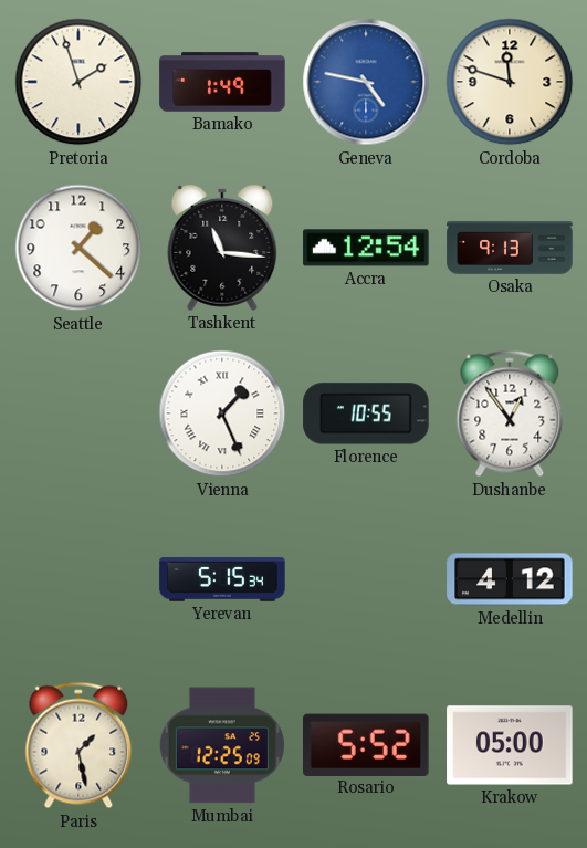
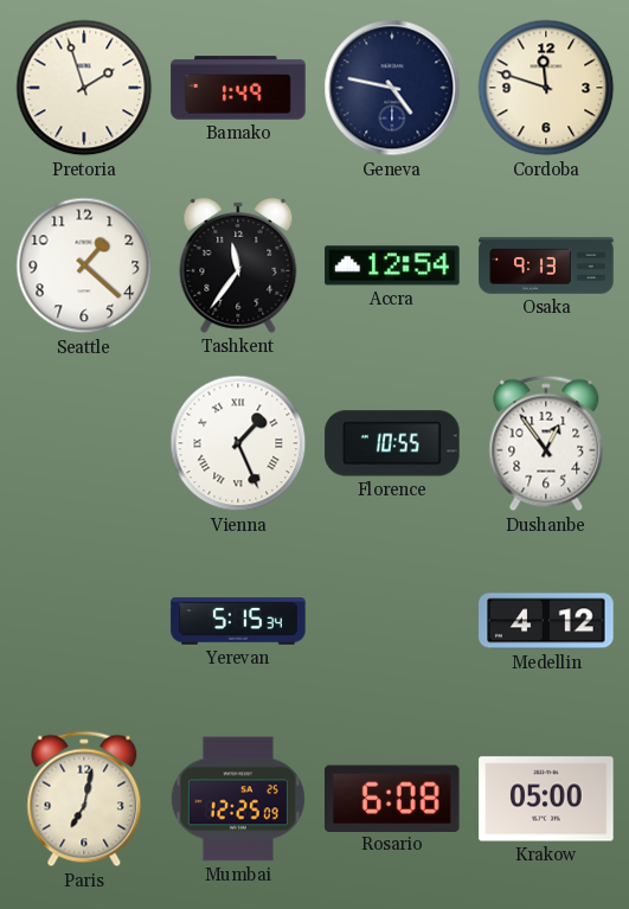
Geneva dial: blue -> navy
Tashkent: 11:16 -> 11:36
Paris: 1:28 -> 7:02
Rosario: 5:52 -> 6:08
